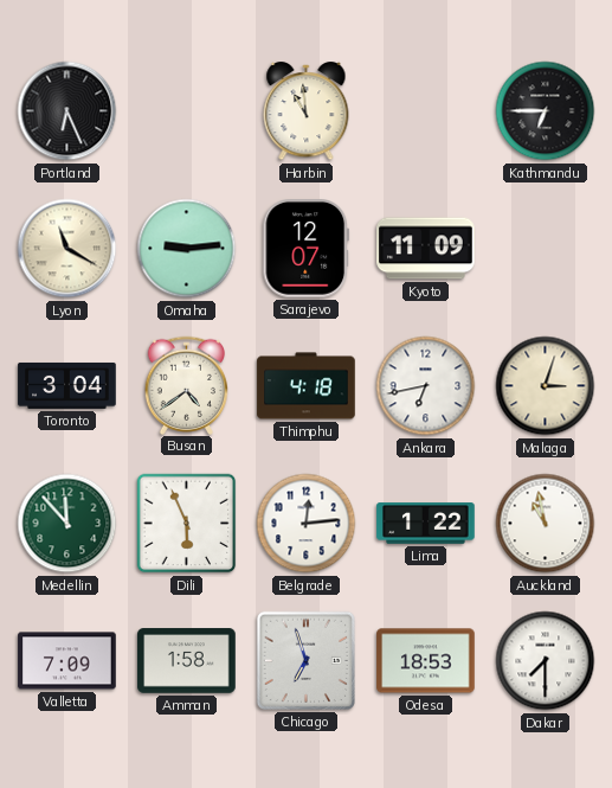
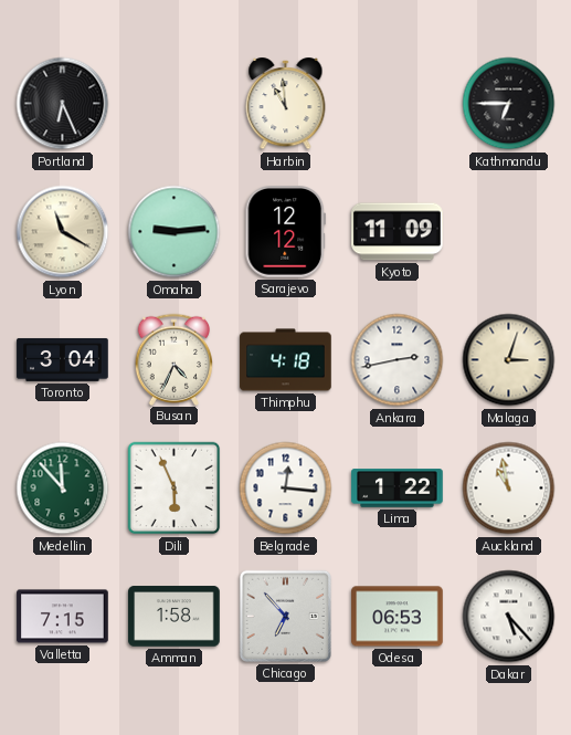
Sarajevo: 12:07 -> 12:12
Busan: 4:39 -> 4:34
Ankara: 6:43 -> 2:43
Belgrade: 12:14 -> 12:16
Valletta: 7:09 -> 7:15
Chicago: 6:57 -> 6:53
Odesa: 18:53 -> 06:53
Dakar: 7:30 -> 5:23
